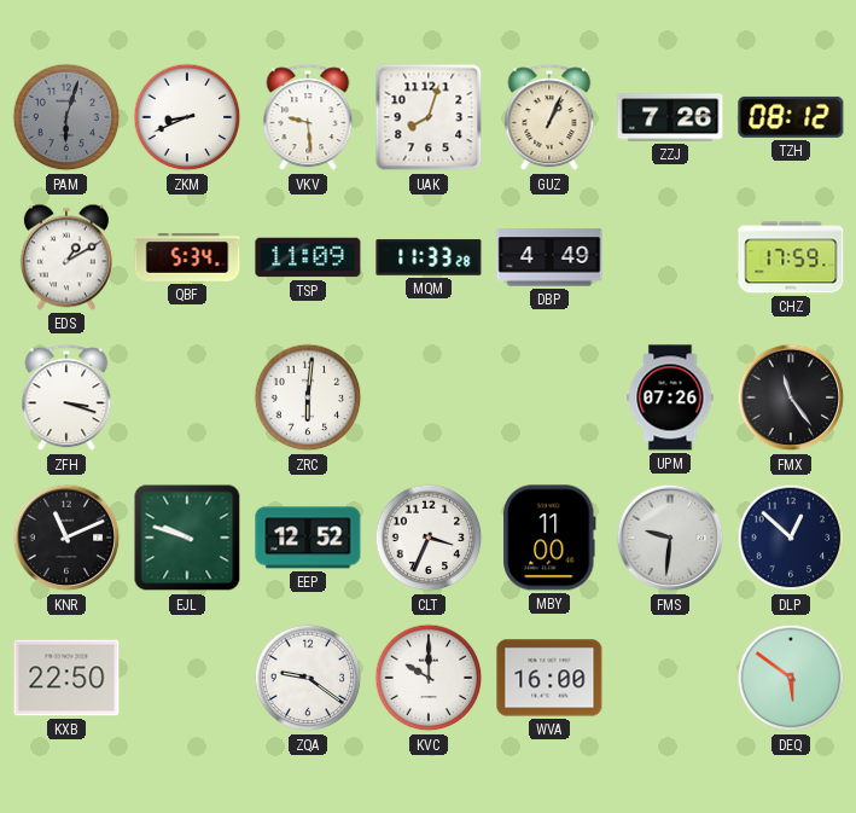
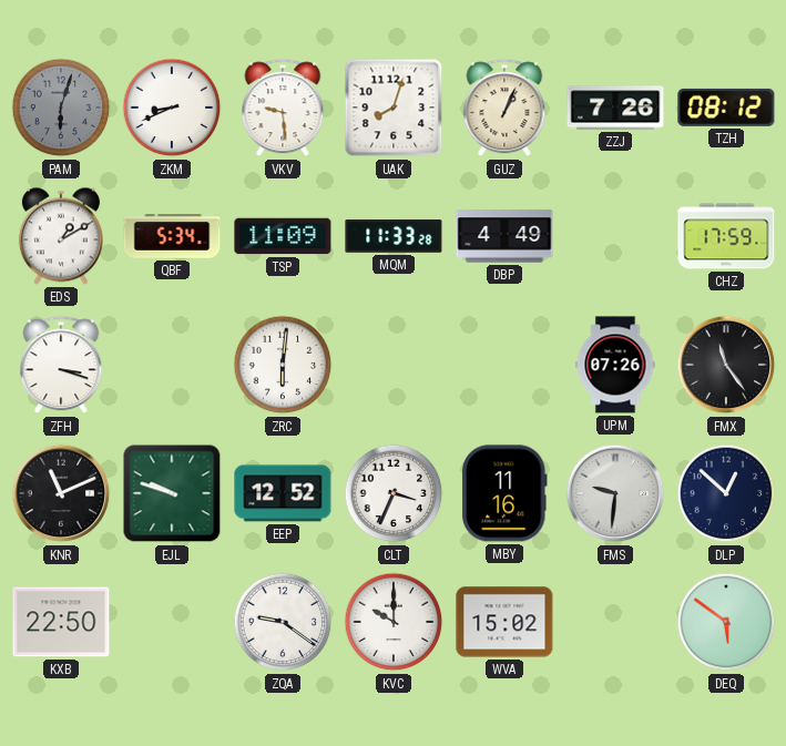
MBY: 11:00 -> 11:16
WVA: 16:00 -> 15:02
